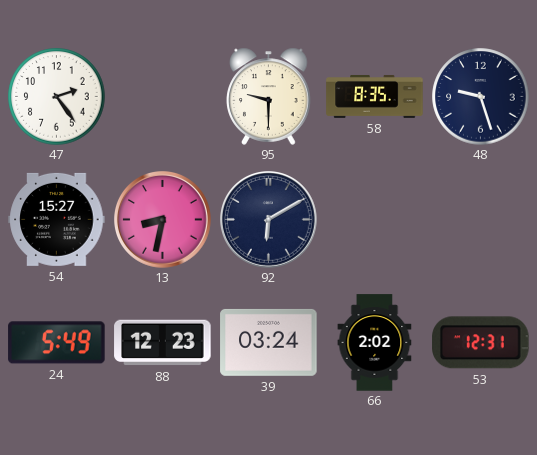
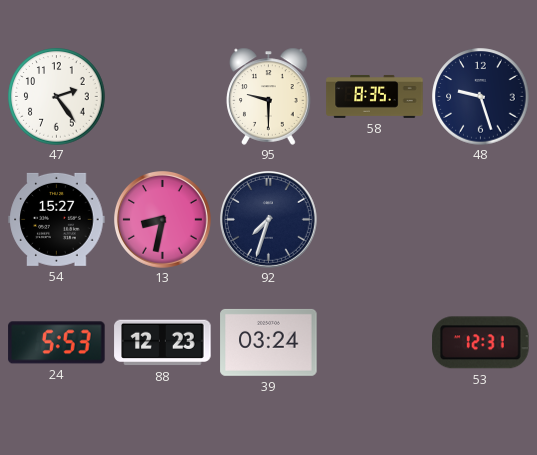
92: 6:10 -> 7:33
24: 5:49 -> 5:53
66: 2:02 -> none
